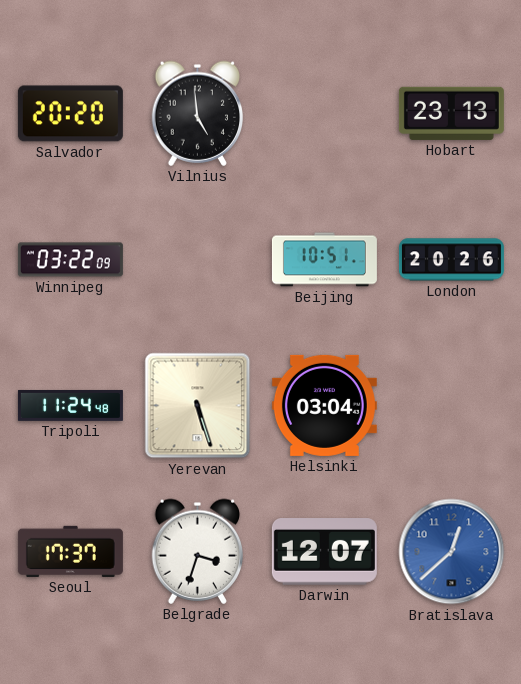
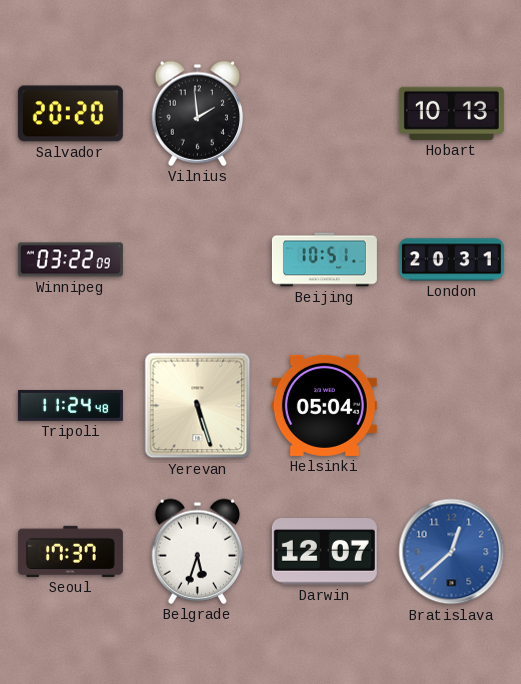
Vilnius: 4:59 -> 1:59
Hobart: 23:13 -> 10:13
London: 20:26 -> 20:31
Helsinki: 03:04 -> 05:04
Belgrade: 3:33 -> 5:33
